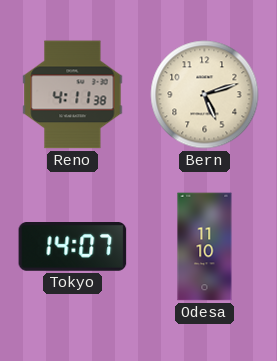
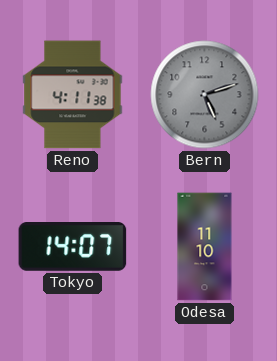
Bern dial: cream -> grey
